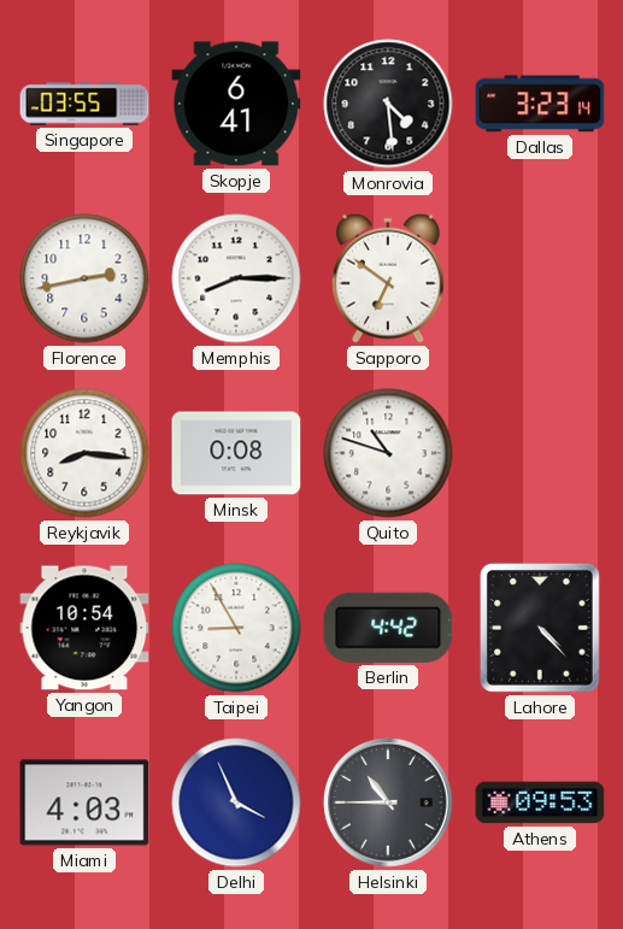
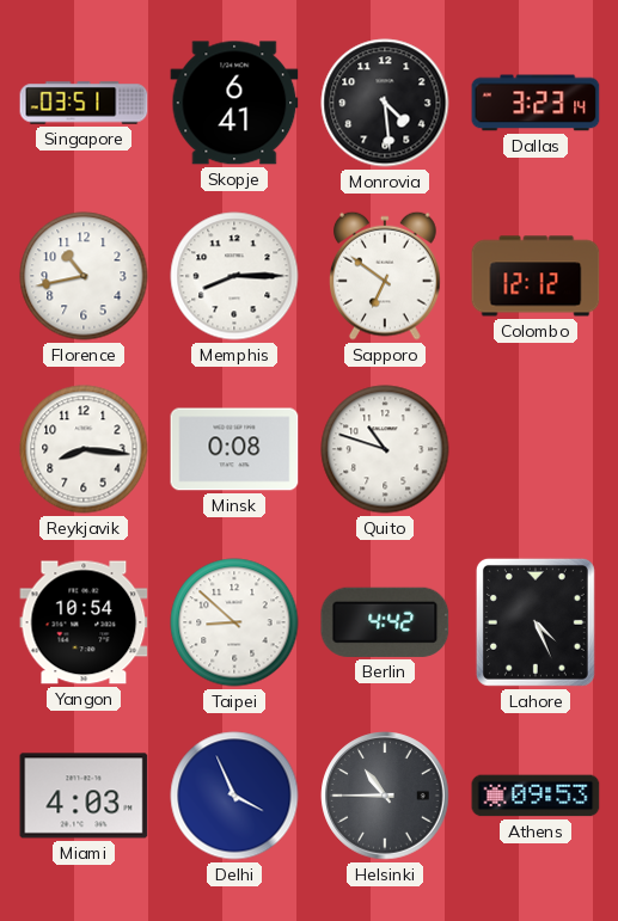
Singapore: 03:55 -> 03:51
Florence: 2:43 -> 10:43
Colombo: none -> 12:12
Taipei: 8:55 -> 8:52
Lahore: 4:23 -> 4:26
